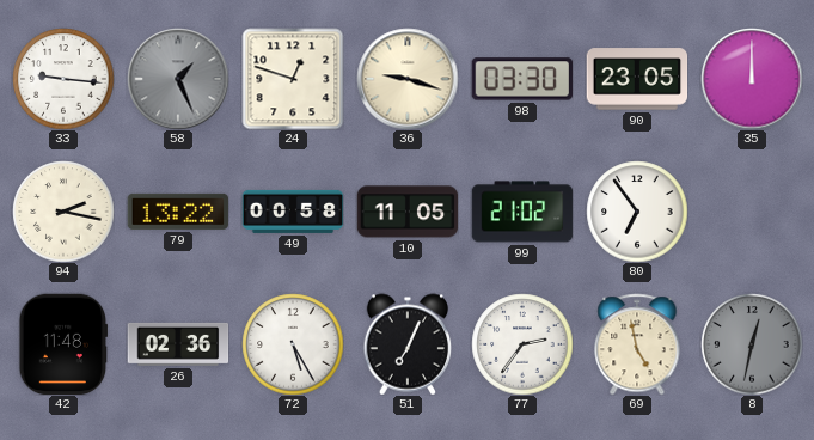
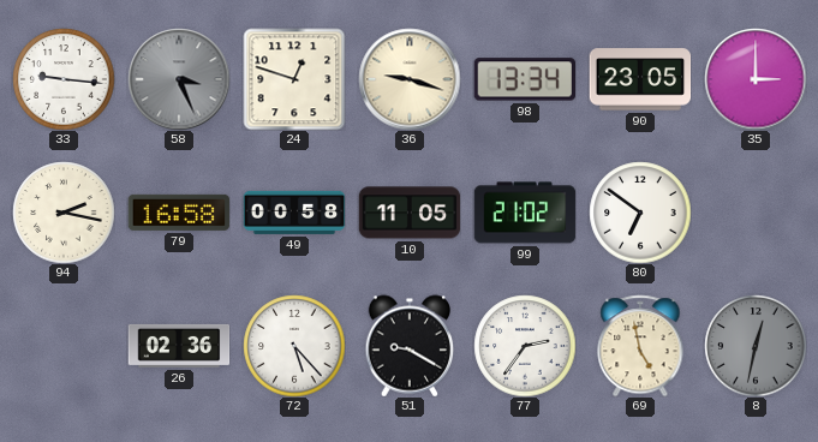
58: 1:26 -> 3:26
98: 03:30 -> 13:34
35: 12:00 -> 3:00
79: 13:22 -> 16:58
80: 6:54 -> 6:51
42: 11:48 -> none
72: 5:25 -> 5:23
51: 7:04 -> 9:20
